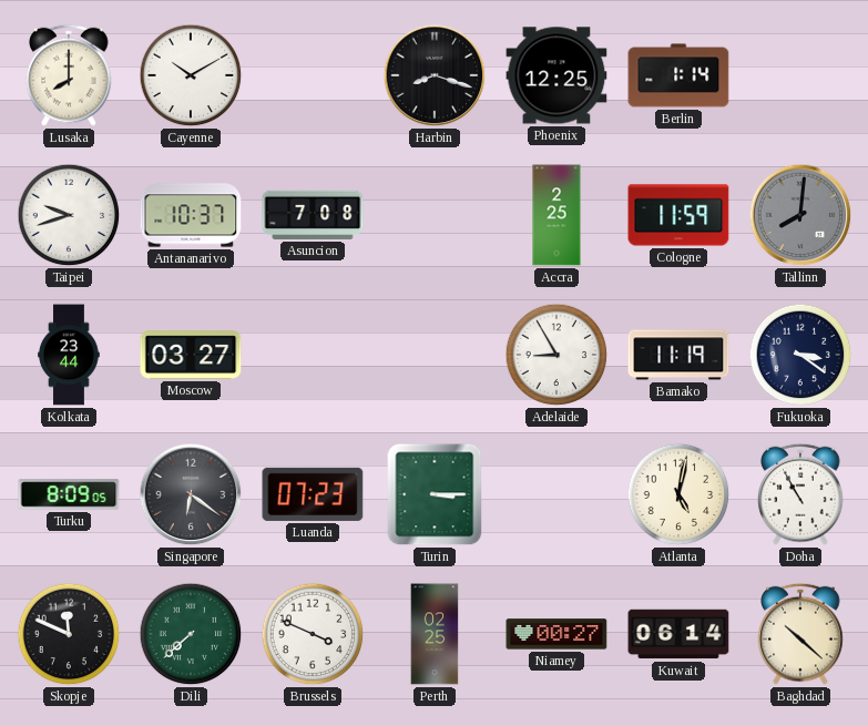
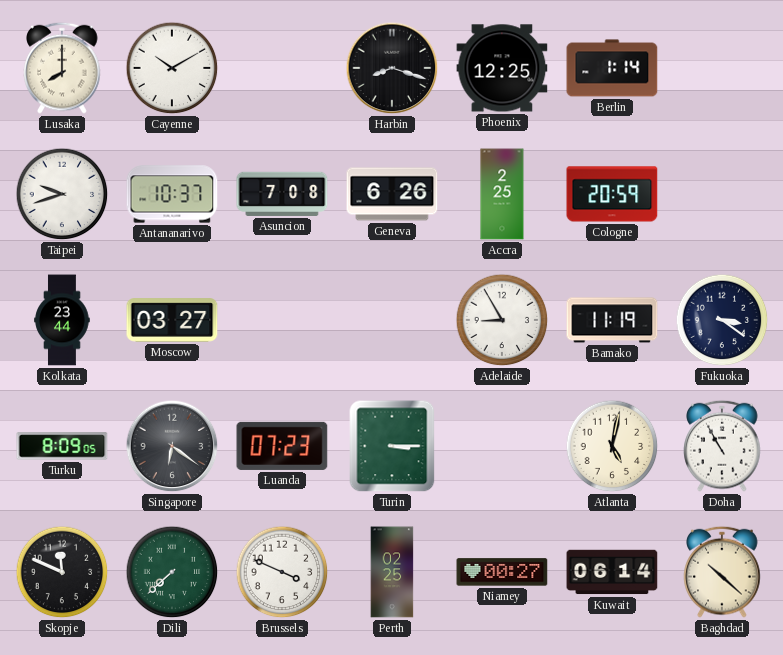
Geneva: none -> 6:26
Cologne: 11:59 -> 20:59
Tallinn: 8:01 -> none
